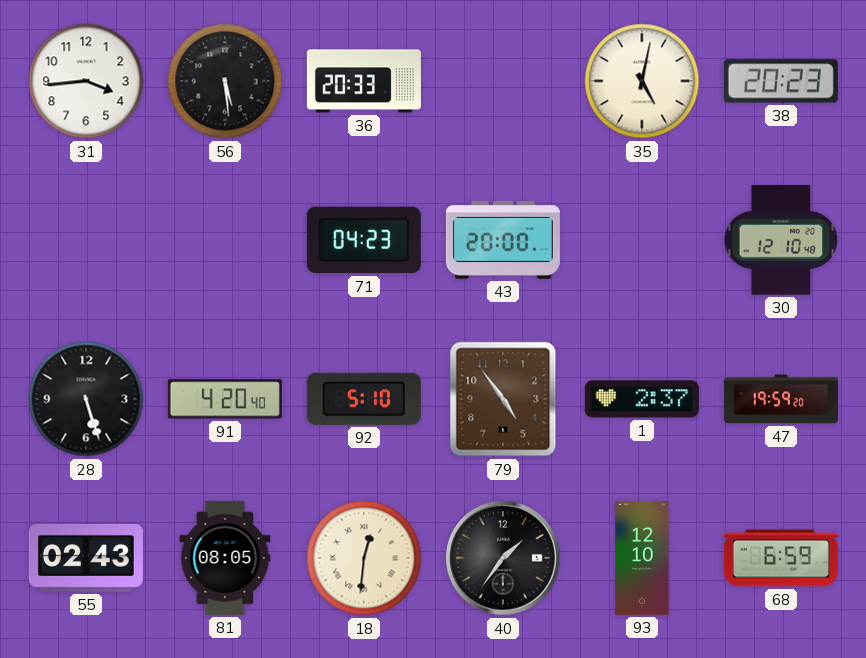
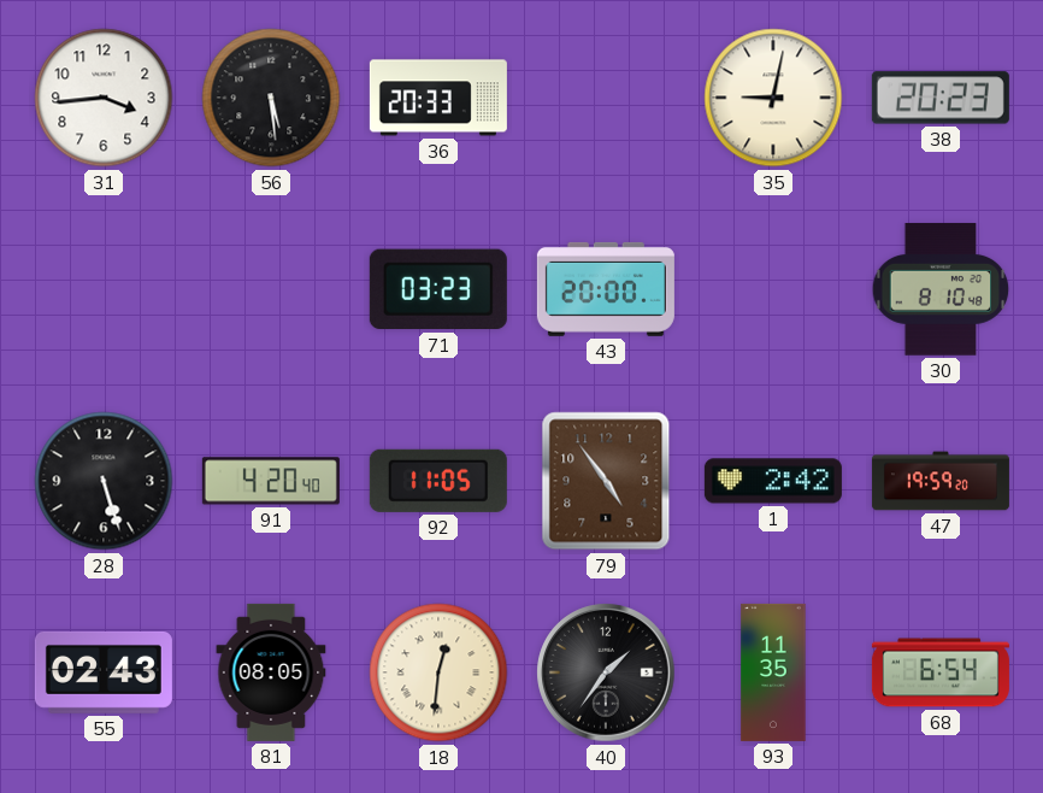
35: 5:02 -> 9:02
71: 04:23 -> 03:23
30: 12:10 -> 8:10
92: 5:10 -> 11:05
1: 2:37 -> 2:42
93: 12:10 -> 11:35
68: 6:59 -> 6:54
